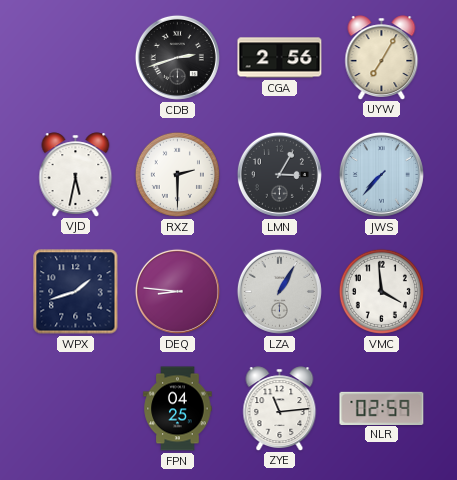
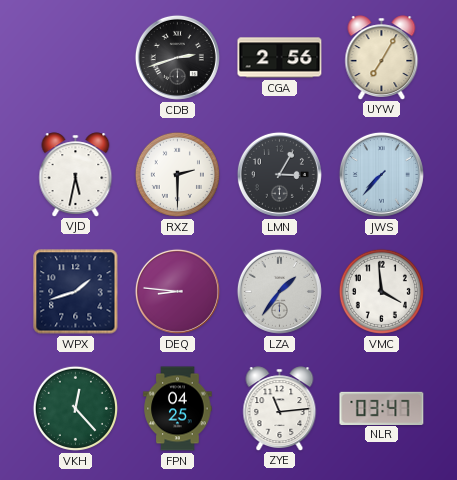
LZA: 1:05 -> 1:36
VKH: none -> 12:23
NLR: 02:59 -> 03:47
